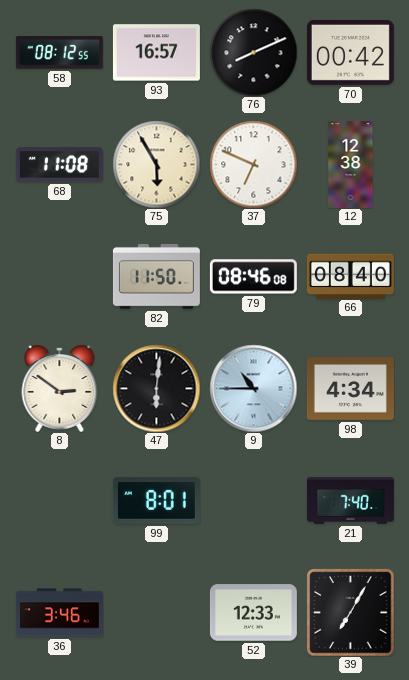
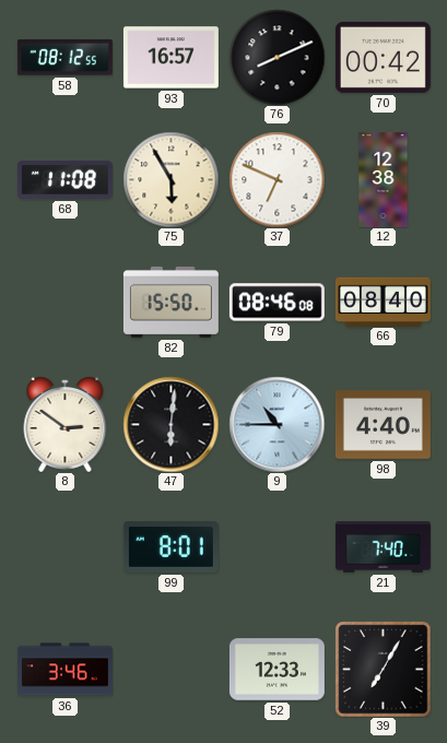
82: 11:50 -> 15:50
98: 4:34 -> 4:40
